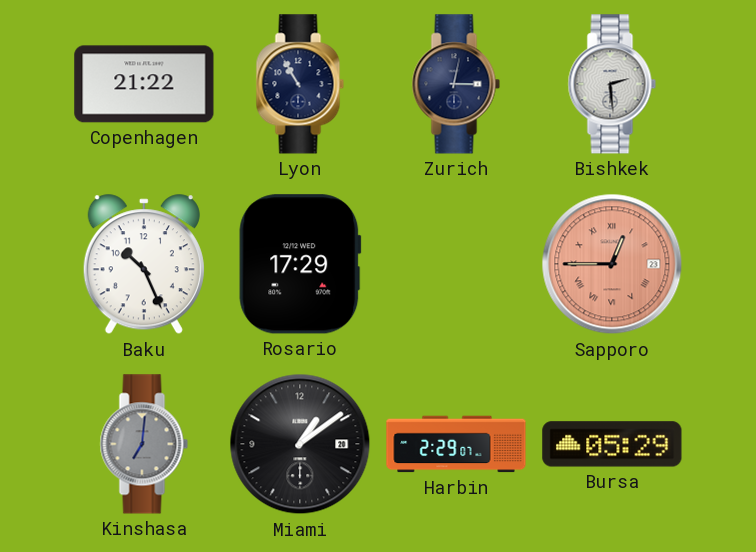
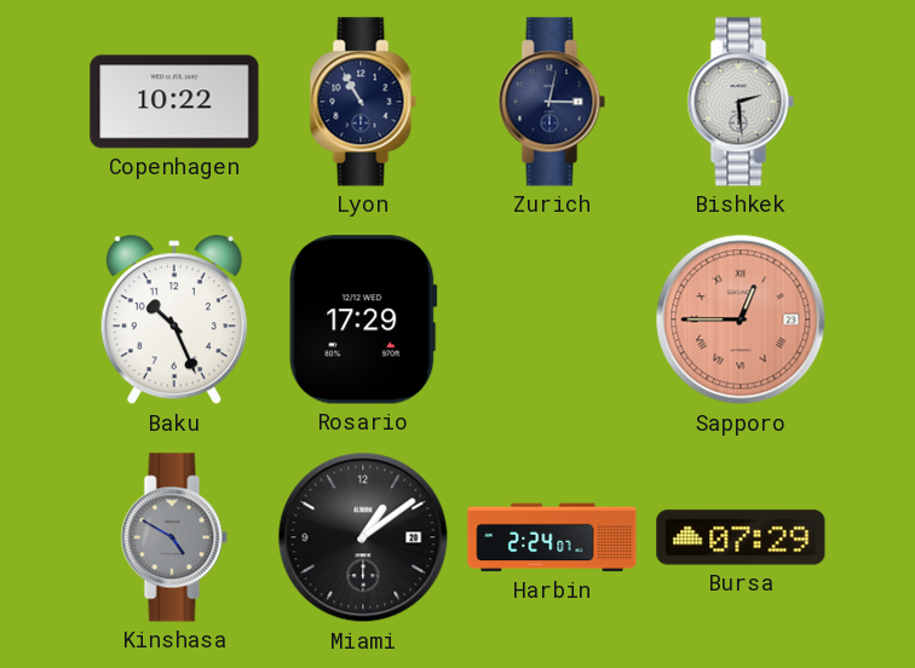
Copenhagen: 21:22 -> 10:22
Kinshasa: 7:01 -> 4:50
Harbin: 2:29 -> 2:24
Bursa: 05:29 -> 07:29
